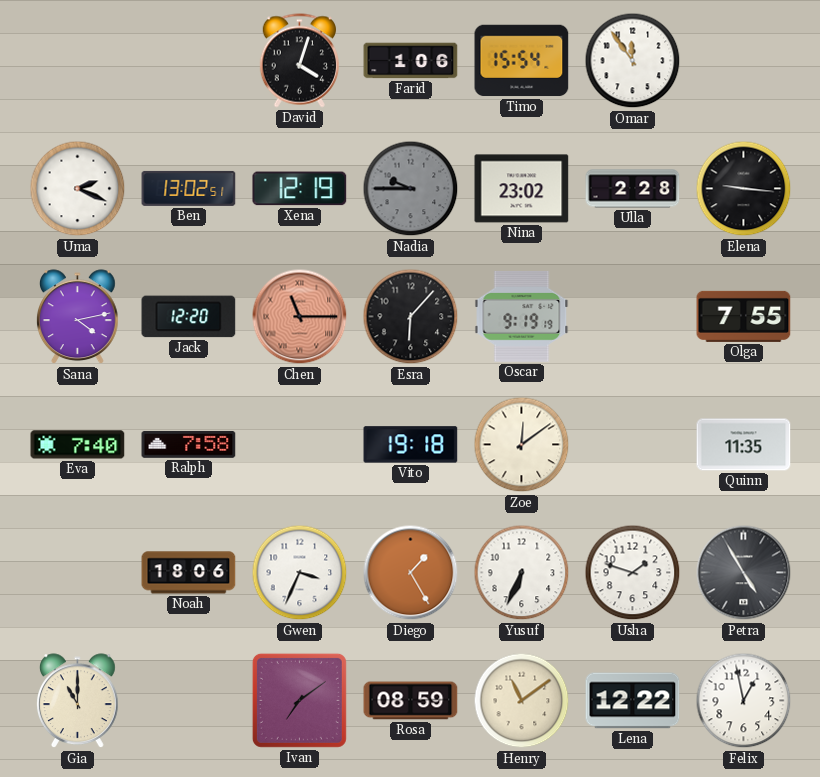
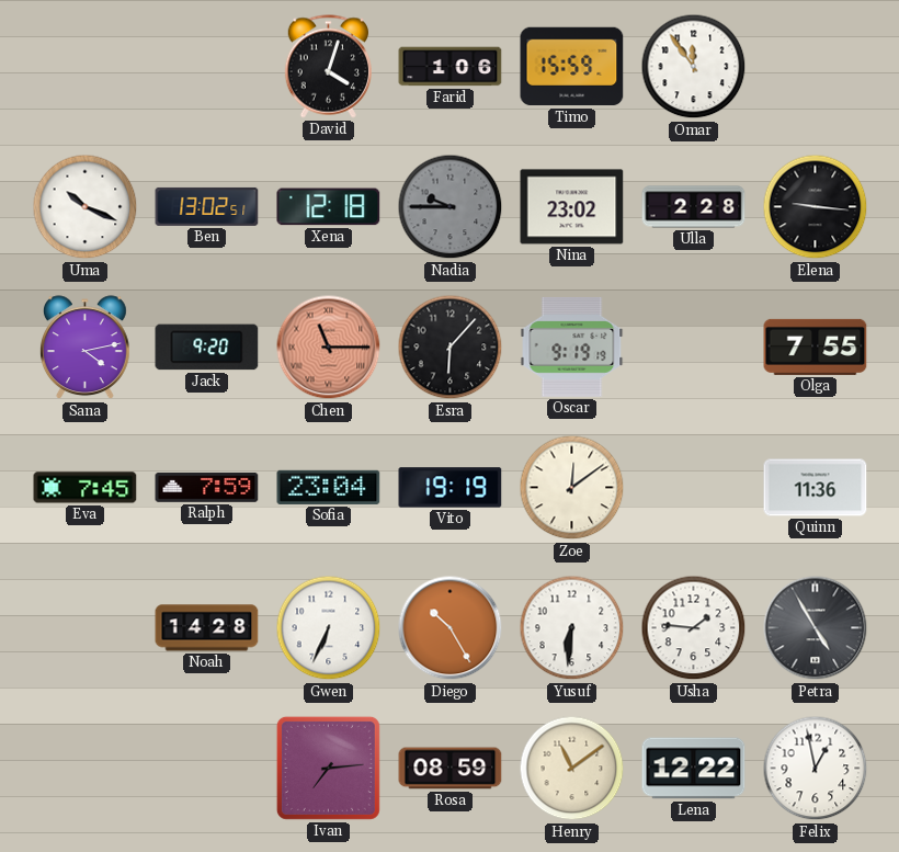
Timo: 15:54 -> 15:59
Uma: 2:19 -> 10:19
Xena: 12:19 -> 12:18
Jack: 12:20 -> 9:20
Eva: 7:40 -> 7:45
Ralph: 7:58 -> 7:59
Sofia: none -> 23:04
Vito: 19:18 -> 19:19
Quinn: 11:35 -> 11:36
Noah: 18:06 -> 14:28
Gwen: 3:34 -> 6:34
Diego: 1:25 -> 10:25
Yusuf: 6:34 -> 6:31
Usha: 1:48 -> 1:46
Gia: 11:00 -> none
Ivan: 7:09 -> 7:14
